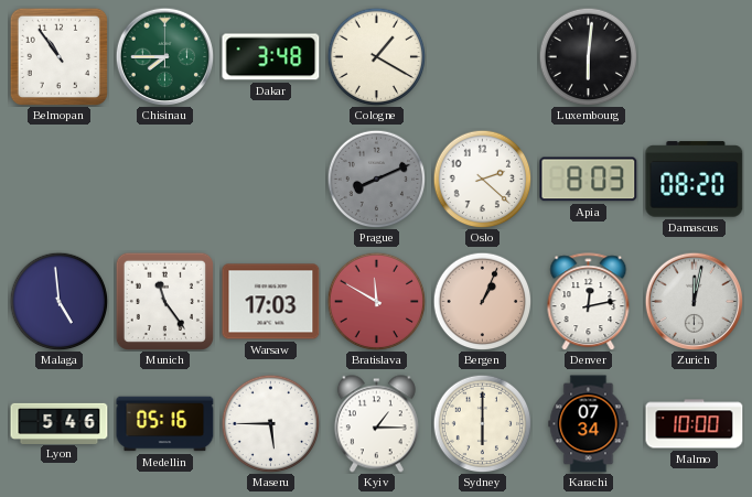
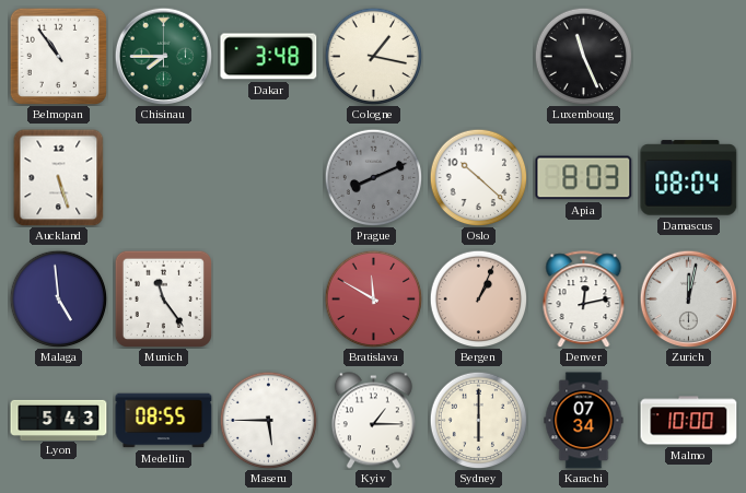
Cologne: 1:20 -> 1:17
Luxembourg: 6:01 -> 11:26
Auckland: none -> 5:27
Oslo: 2:22 -> 10:22
Damascus: 08:20 -> 08:04
Warsaw: 17:03 -> none
Lyon: 5:46 -> 5:43
Medellin: 05:16 -> 08:55
